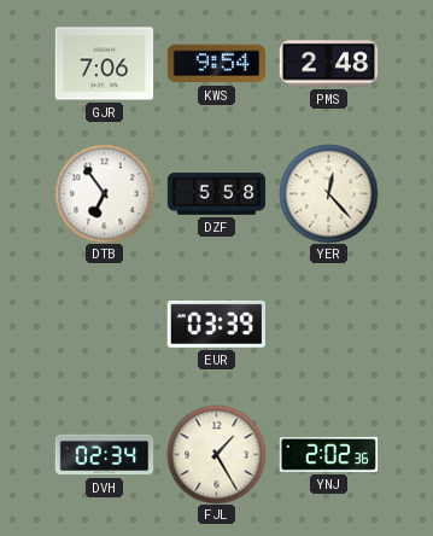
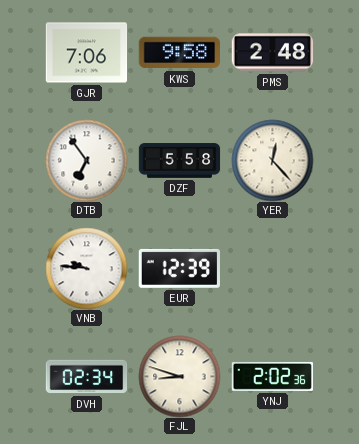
KWS: 9:54 -> 9:58
VNB: none -> 9:46
EUR: 03:39 -> 12:39
FJL: 1:25 -> 8:48
